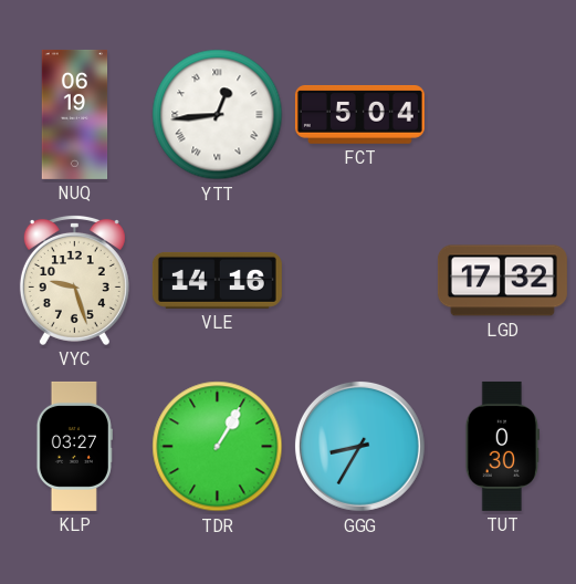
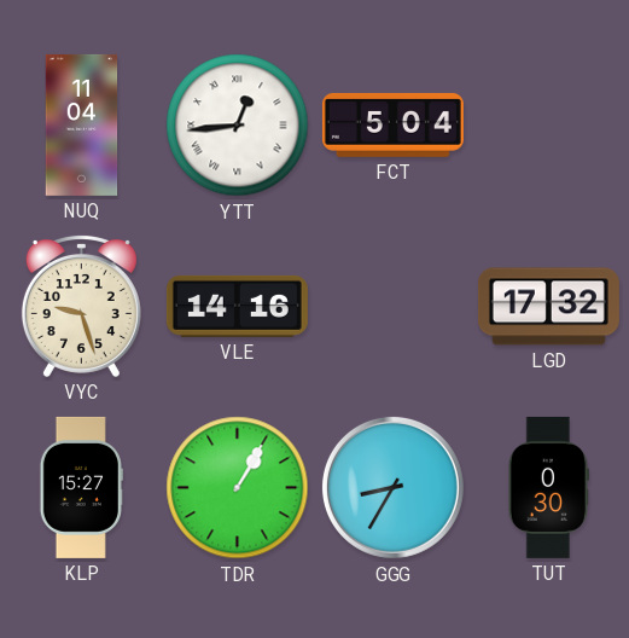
NUQ: 06:19 -> 11:04
KLP: 03:27 -> 15:27
